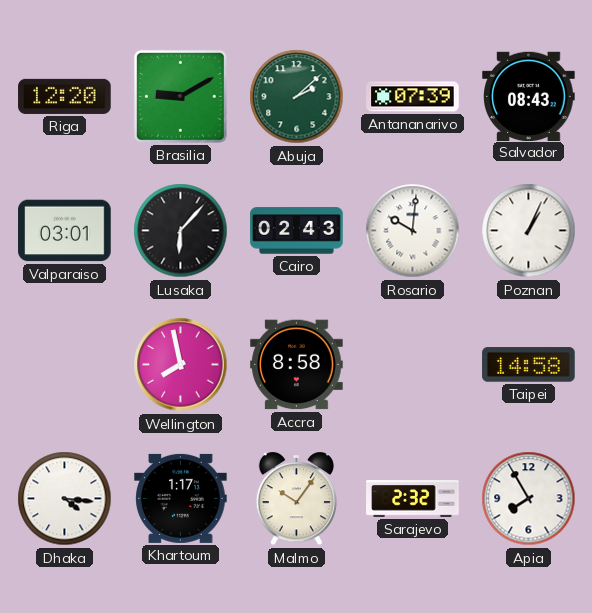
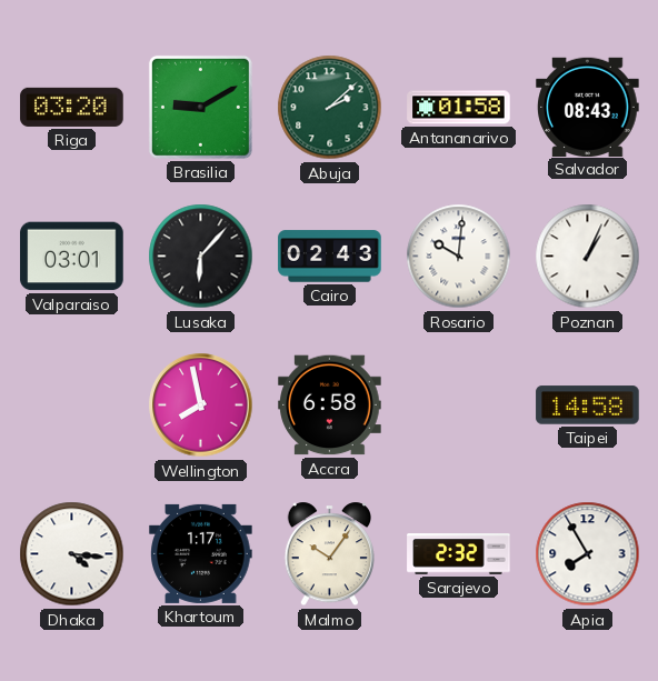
Riga: 12:20 -> 03:20
Antananarivo: 07:39 -> 01:58
Accra: 8:58 -> 6:58
